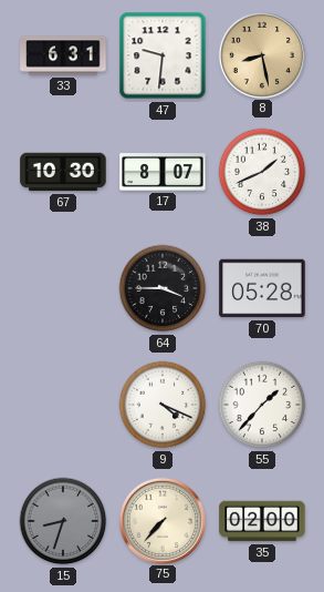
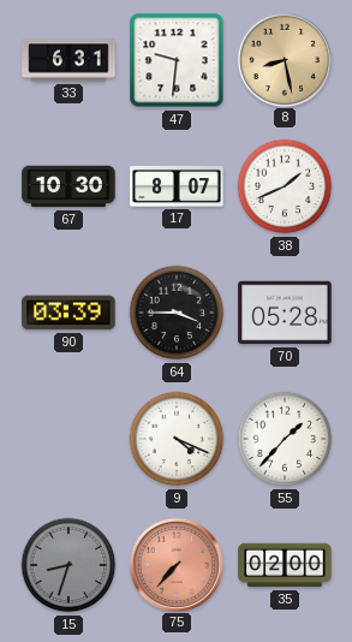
90: none -> 03:39
75 dial: cream -> salmon
